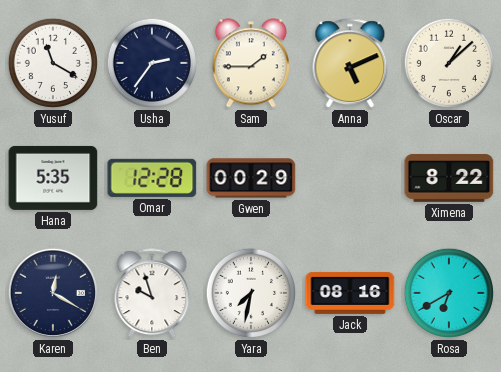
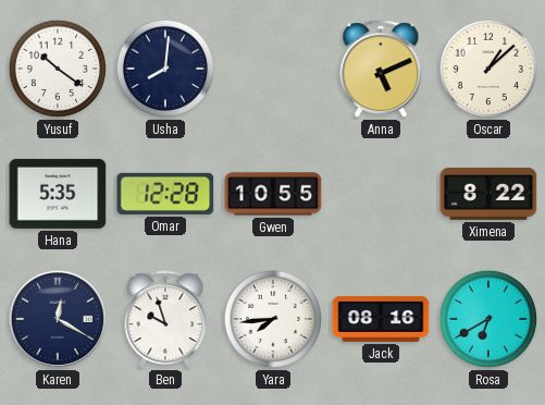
Yusuf: 11:20 -> 10:21
Usha: 2:36 -> 8:01
Sam: 1:45 -> none
Gwen: 00:29 -> 10:55
Yara: 7:32 -> 7:44
